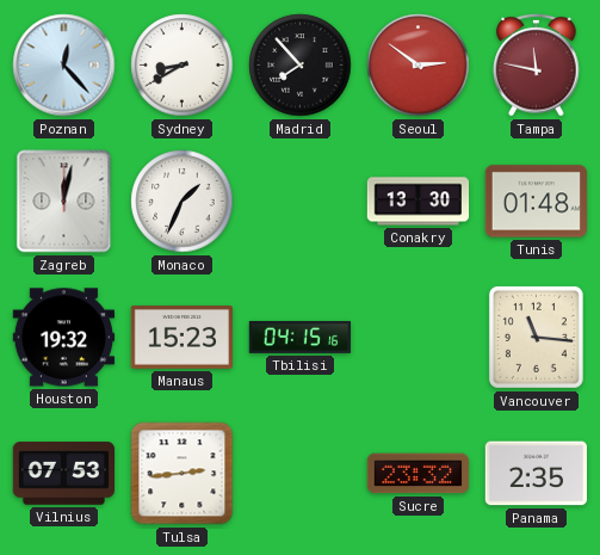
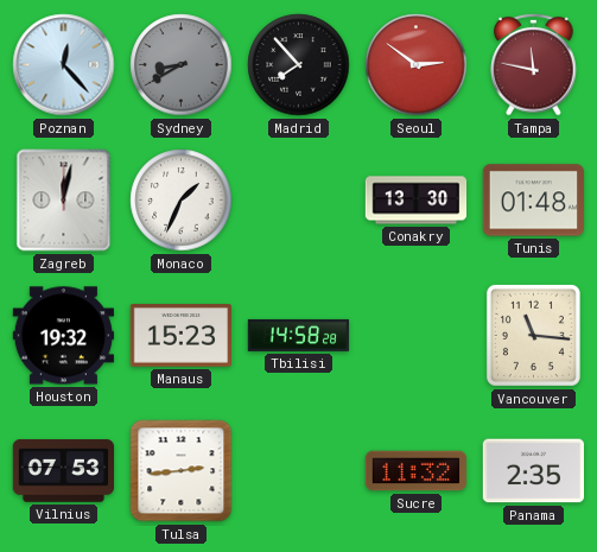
Sydney dial: white -> grey
Tbilisi: 04:15 -> 14:58
Sucre: 23:32 -> 11:32
